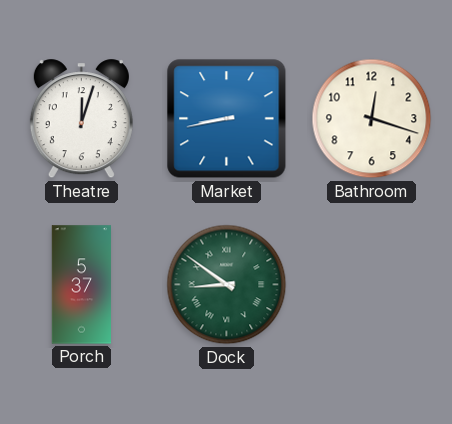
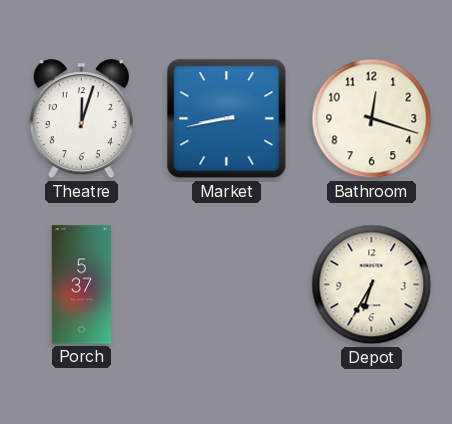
Dock: 8:51 -> none
Depot: none -> 6:35
